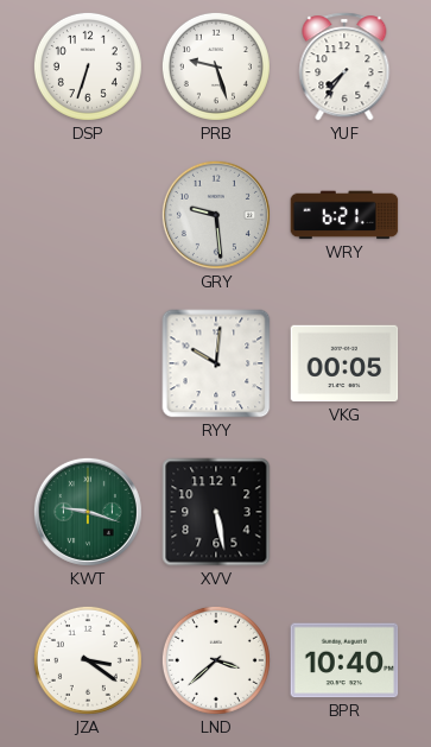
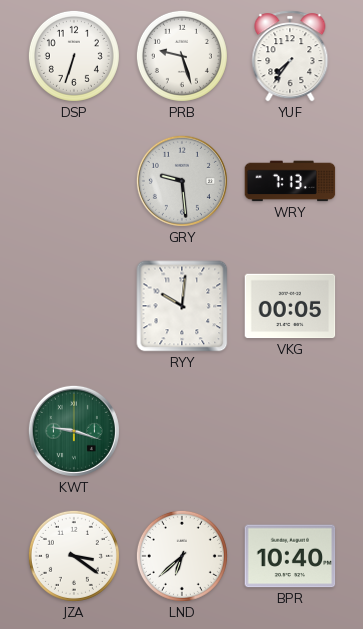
WRY: 6:21 -> 7:13
XVV: 5:28 -> none
LND: 3:38 -> 6:38
